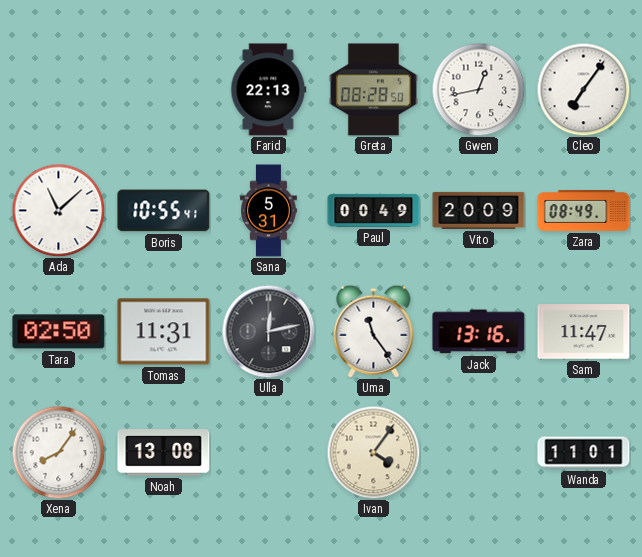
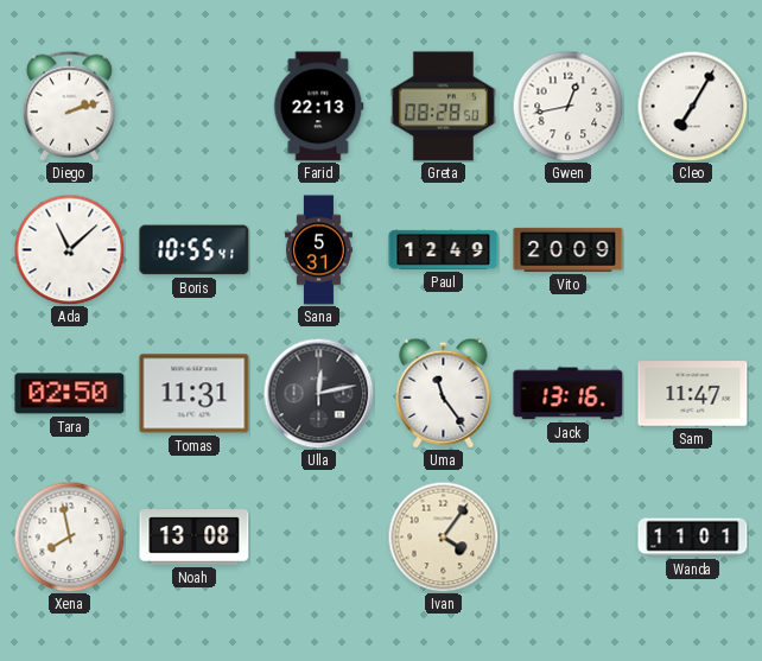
Diego: none -> 2:12
Cleo: 7:06 -> 7:05
Paul: 00:49 -> 12:49
Zara: 08:49 -> none
Xena: 8:06 -> 7:58
